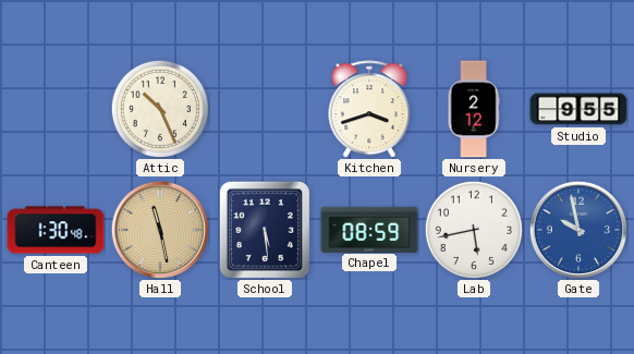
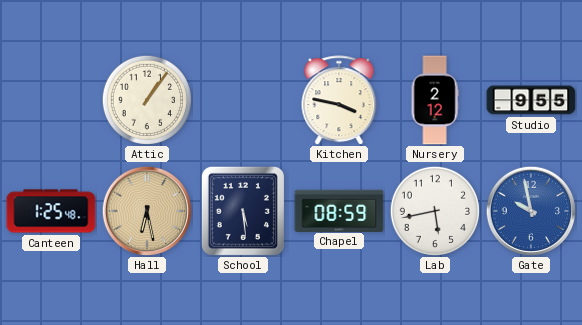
Attic: 10:26 -> 1:06
Kitchen: 3:42 -> 3:47
Canteen: 1:30 -> 1:25
Hall: 11:28 -> 6:28
